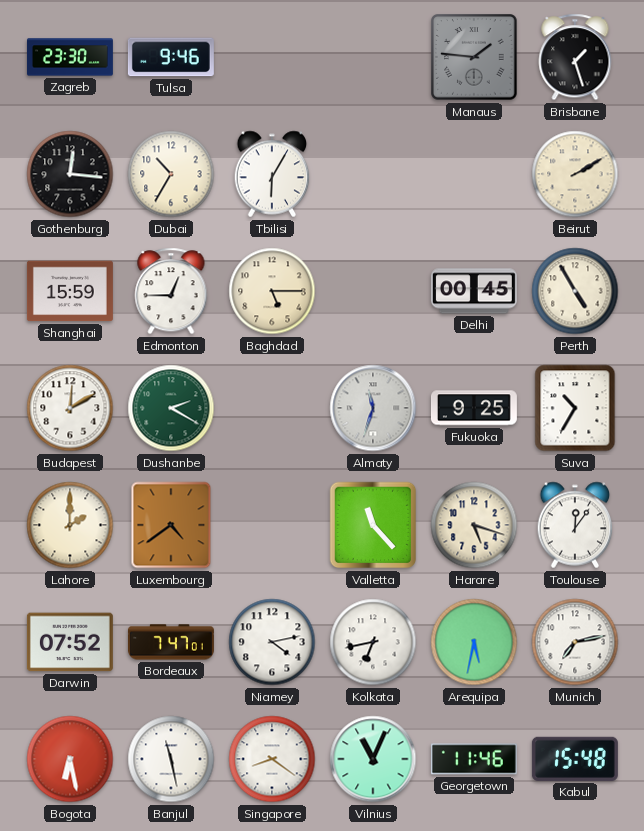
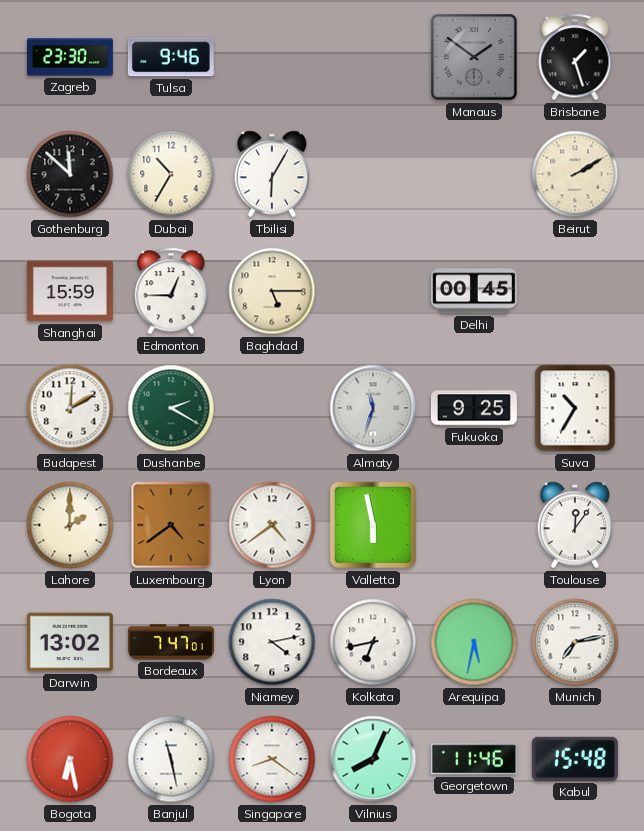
Manaus: 1:46 -> 1:51
Gothenburg: 12:16 -> 11:52
Perth: 4:55 -> none
Lyon: none -> 4:39
Valletta: 11:23 -> 5:58
Harare: 5:18 -> none
Darwin: 07:52 -> 13:02
Vilnius: 11:04 -> 8:04
